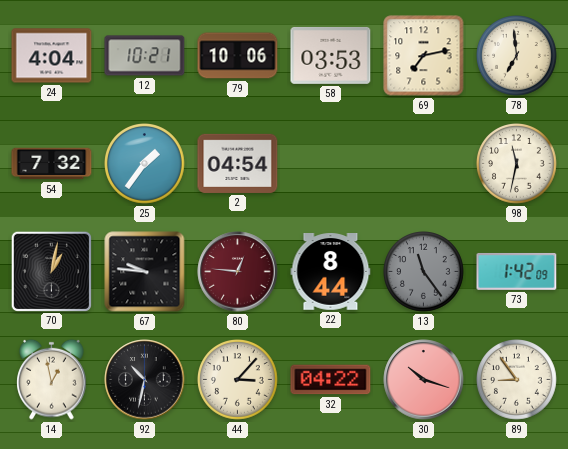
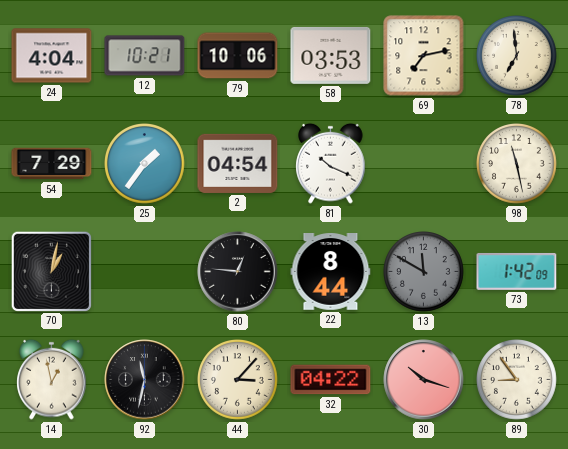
54: 7:32 -> 7:29
81: none -> 10:19
98: 11:32 -> 11:28
67: 9:46 -> none
80 dial: burgundy -> black
13: 11:24 -> 11:50
92: 10:32 -> 11:32
